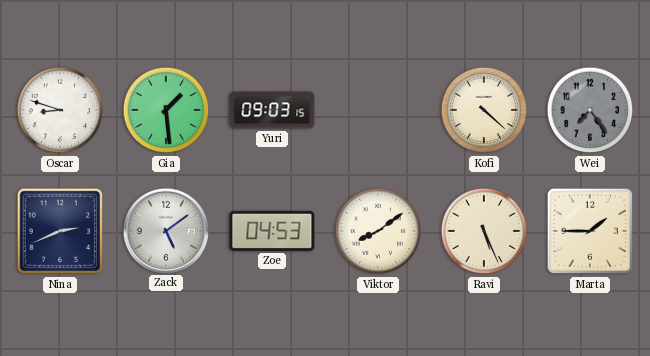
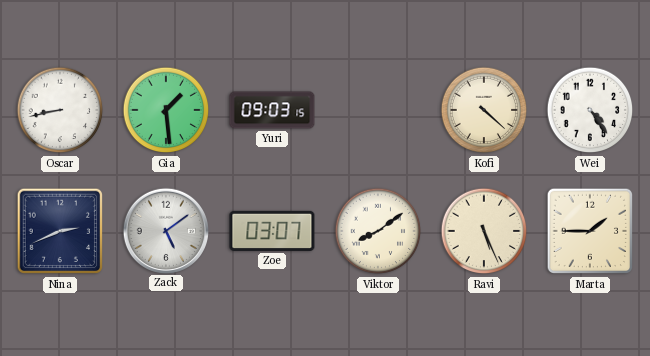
Oscar: 8:48 -> 8:43
Wei: 7:24 -> 4:24
Wei dial: grey -> white
Zoe: 04:53 -> 03:07
